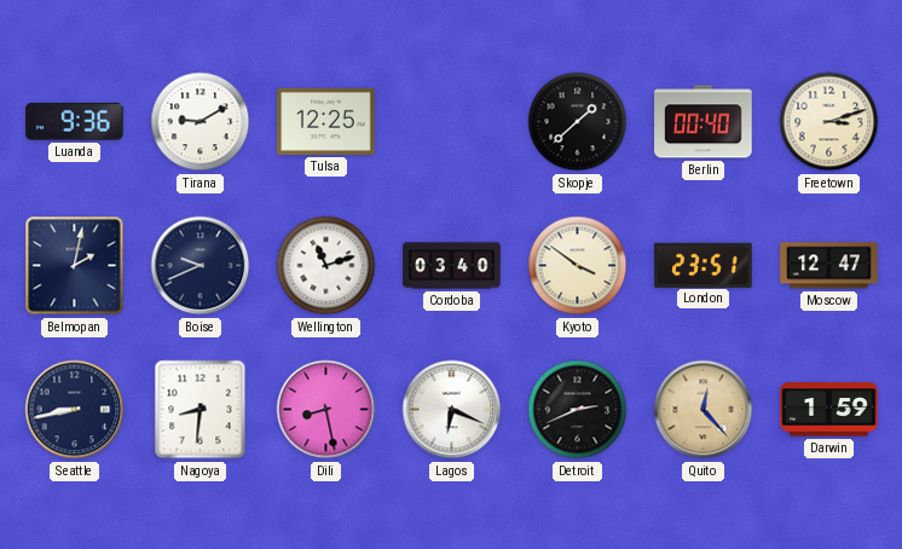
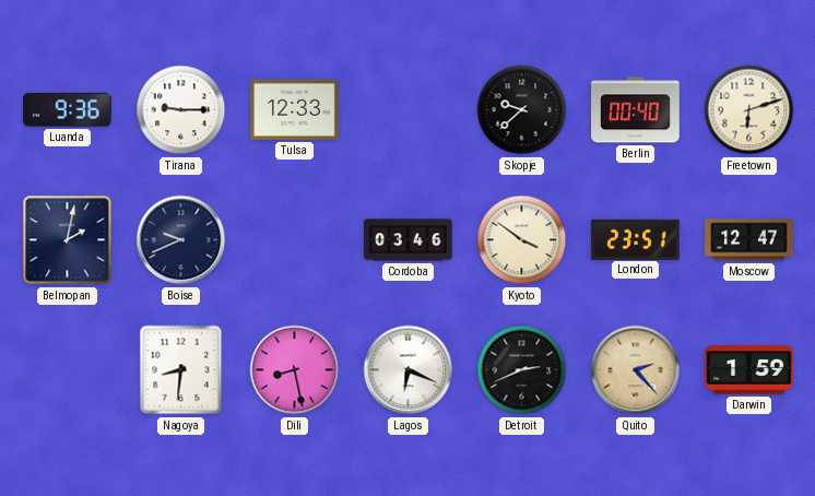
Tirana: 9:10 -> 9:15
Tulsa: 12:25 -> 12:33
Skopje: 1:38 -> 9:38
Freetown: 3:12 -> 6:12
Wellington: 11:12 -> none
Cordoba: 03:40 -> 03:46
Seattle: 8:43 -> none
Quito: 12:23 -> 2:23
